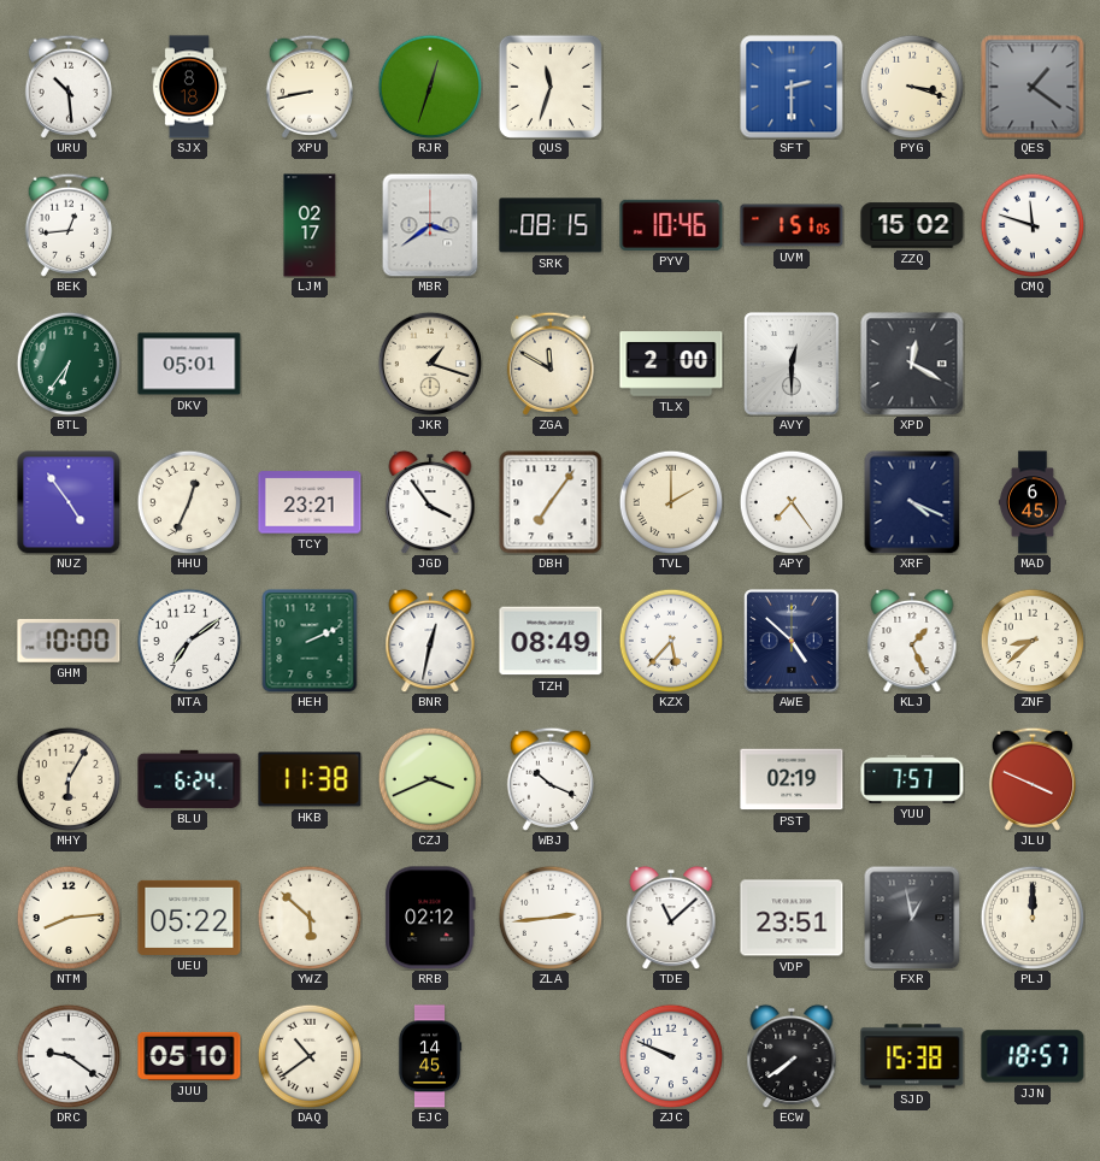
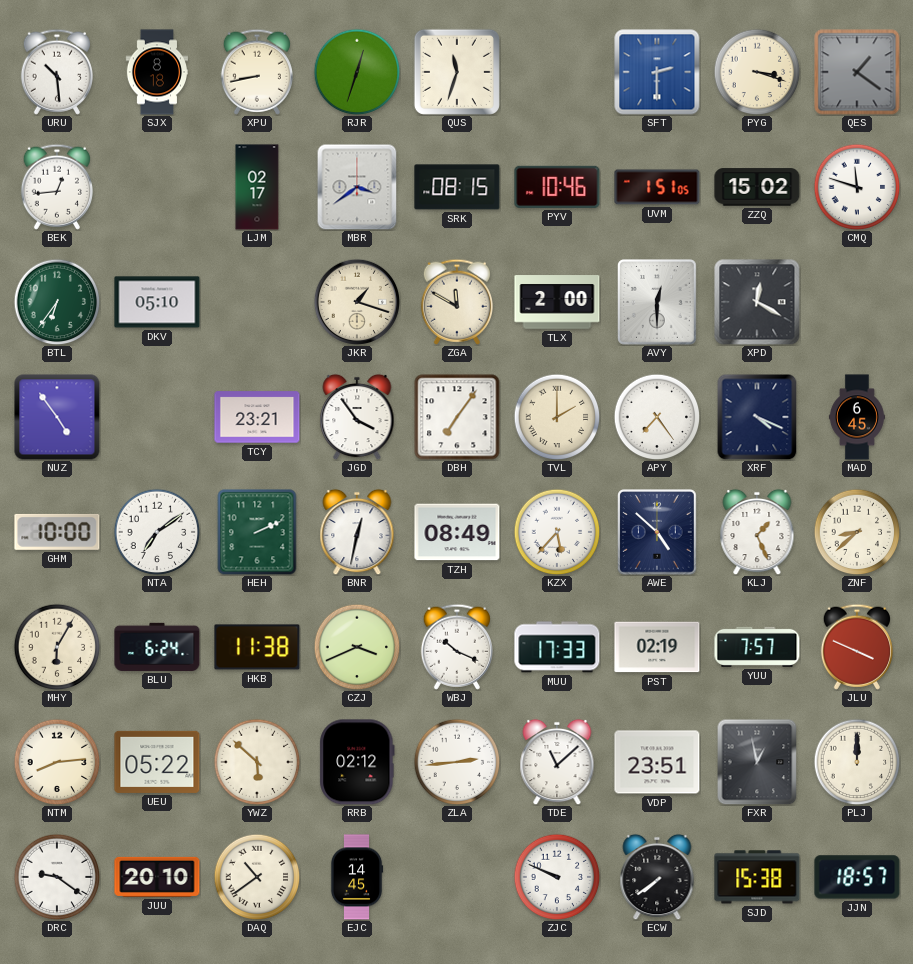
DKV: 05:01 -> 05:10
HHU: 12:34 -> none
MUU: none -> 17:33
JUU: 05:10 -> 20:10
